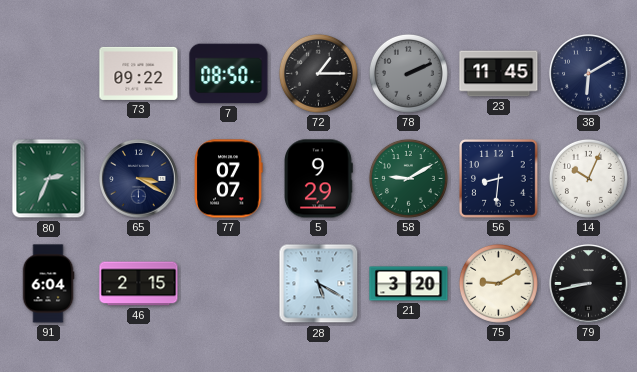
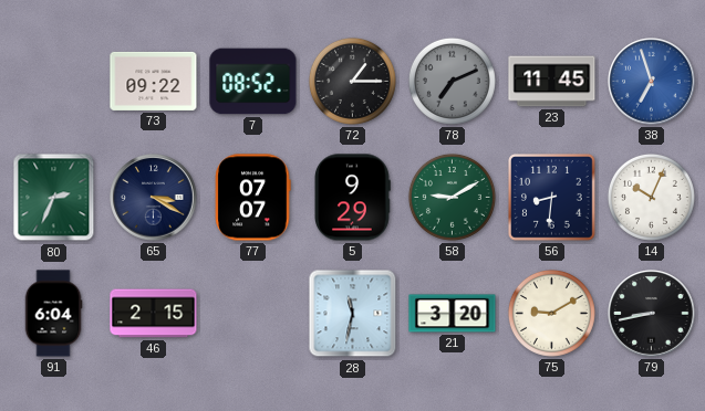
7: 08:50 -> 08:52
78: 2:11 -> 7:11
38: 6:10 -> 6:57
38 dial: navy -> blue
28: 5:20 -> 11:32
